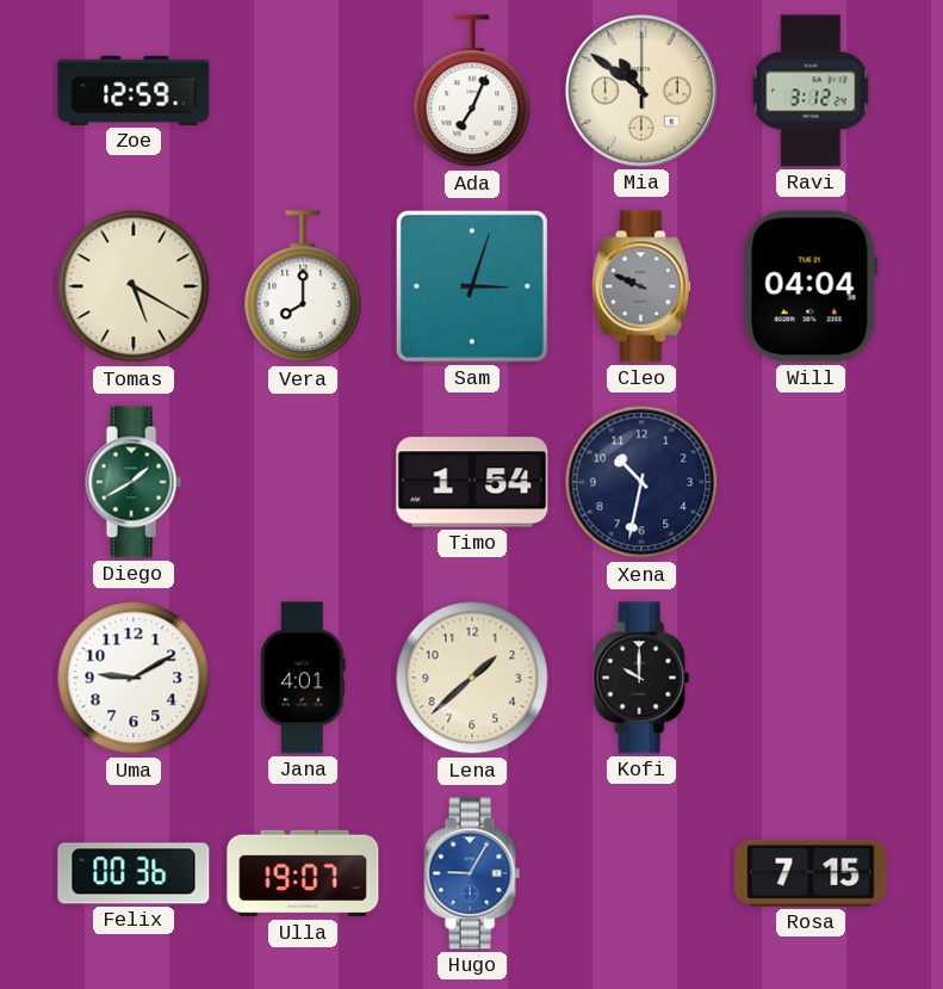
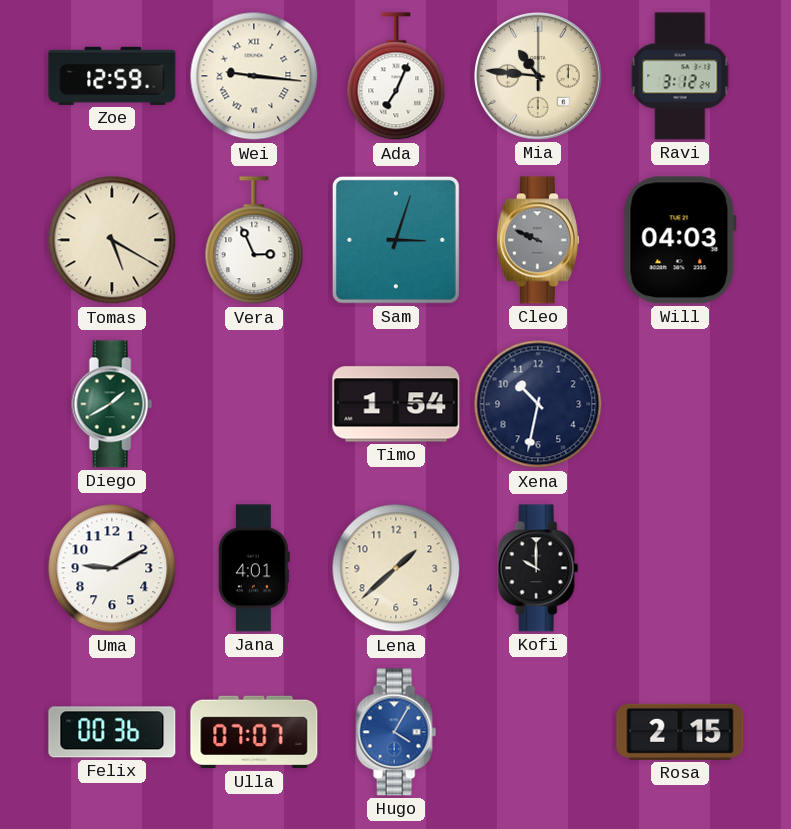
Wei: none -> 9:16
Mia: 10:51 -> 10:46
Vera: 8:00 -> 2:56
Will: 04:04 -> 04:03
Ulla: 19:07 -> 07:07
Hugo: 9:05 -> 4:05
Rosa: 7:15 -> 2:15
